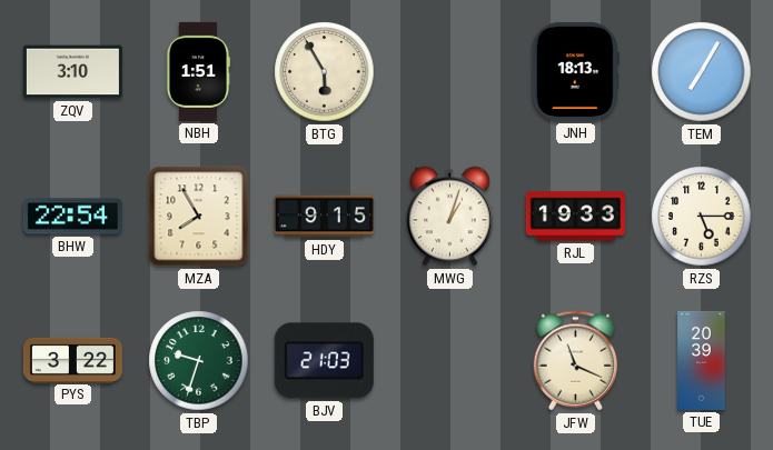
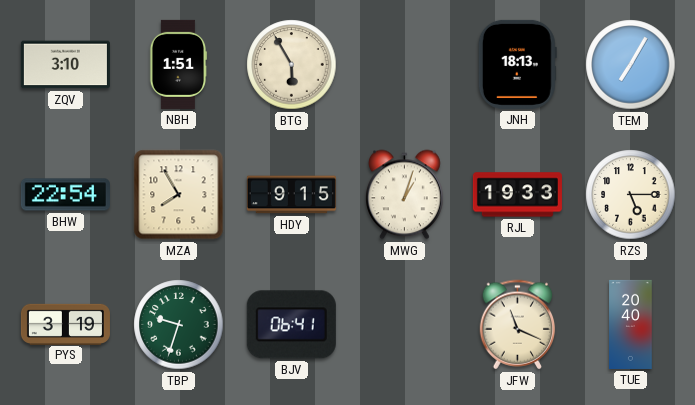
PYS: 3:22 -> 3:19
BJV: 21:03 -> 06:41
TUE: 20:39 -> 20:40
